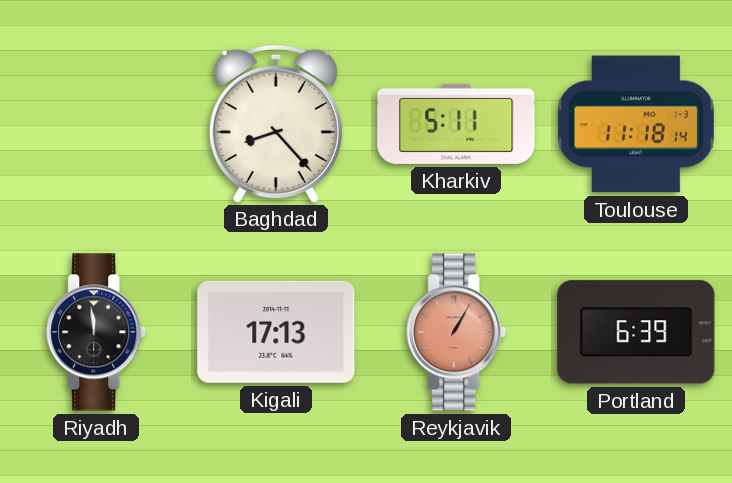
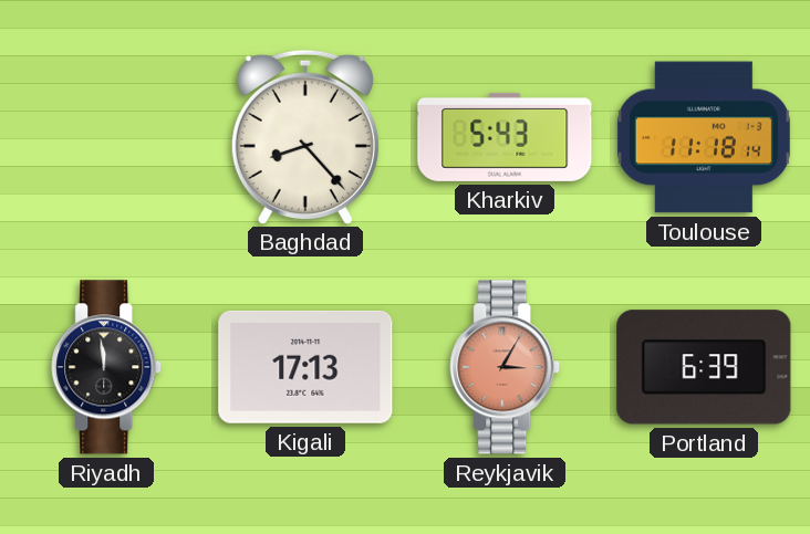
Kharkiv: 5:11 -> 5:43
Reykjavik: 1:05 -> 3:05
